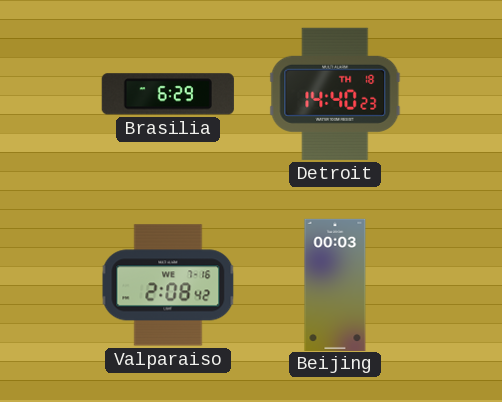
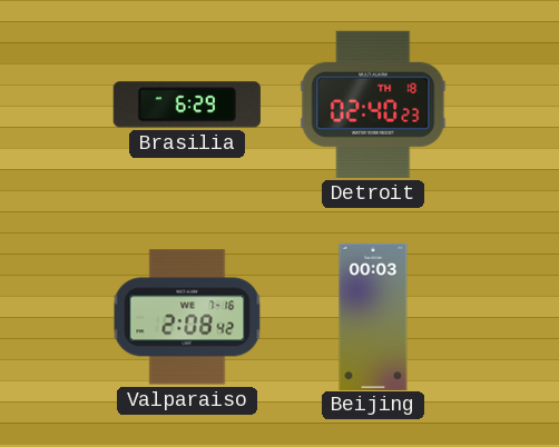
Detroit: 14:40 -> 02:40
